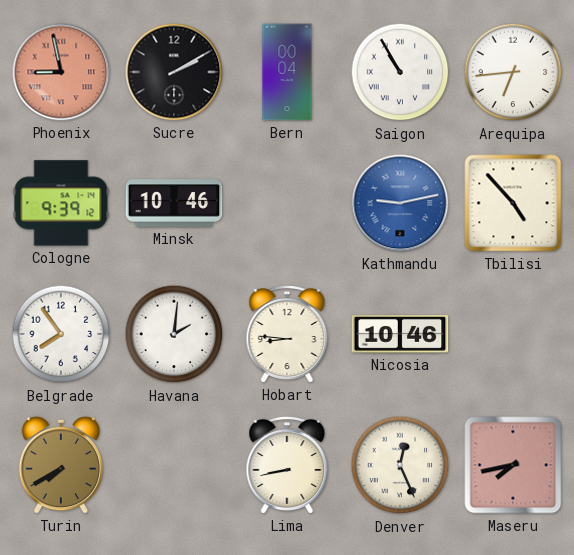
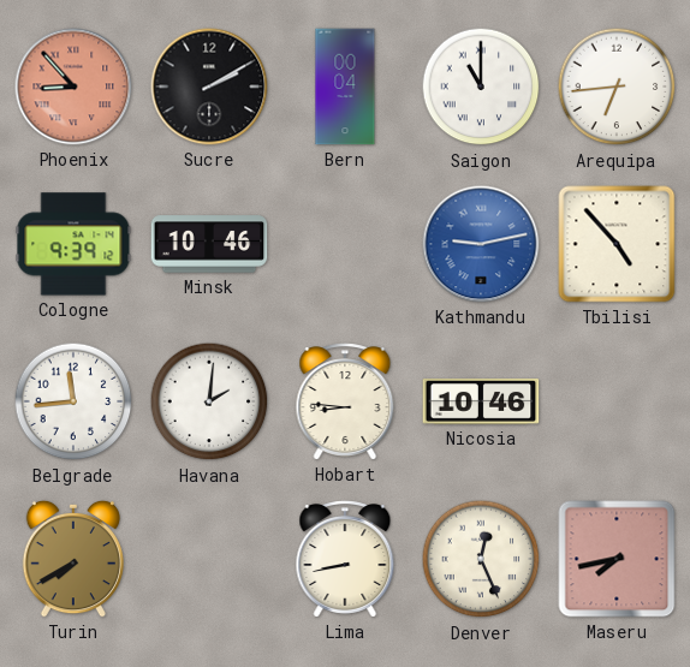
Phoenix: 8:58 -> 8:53
Saigon: 10:55 -> 11:00
Belgrade: 7:54 -> 11:44
